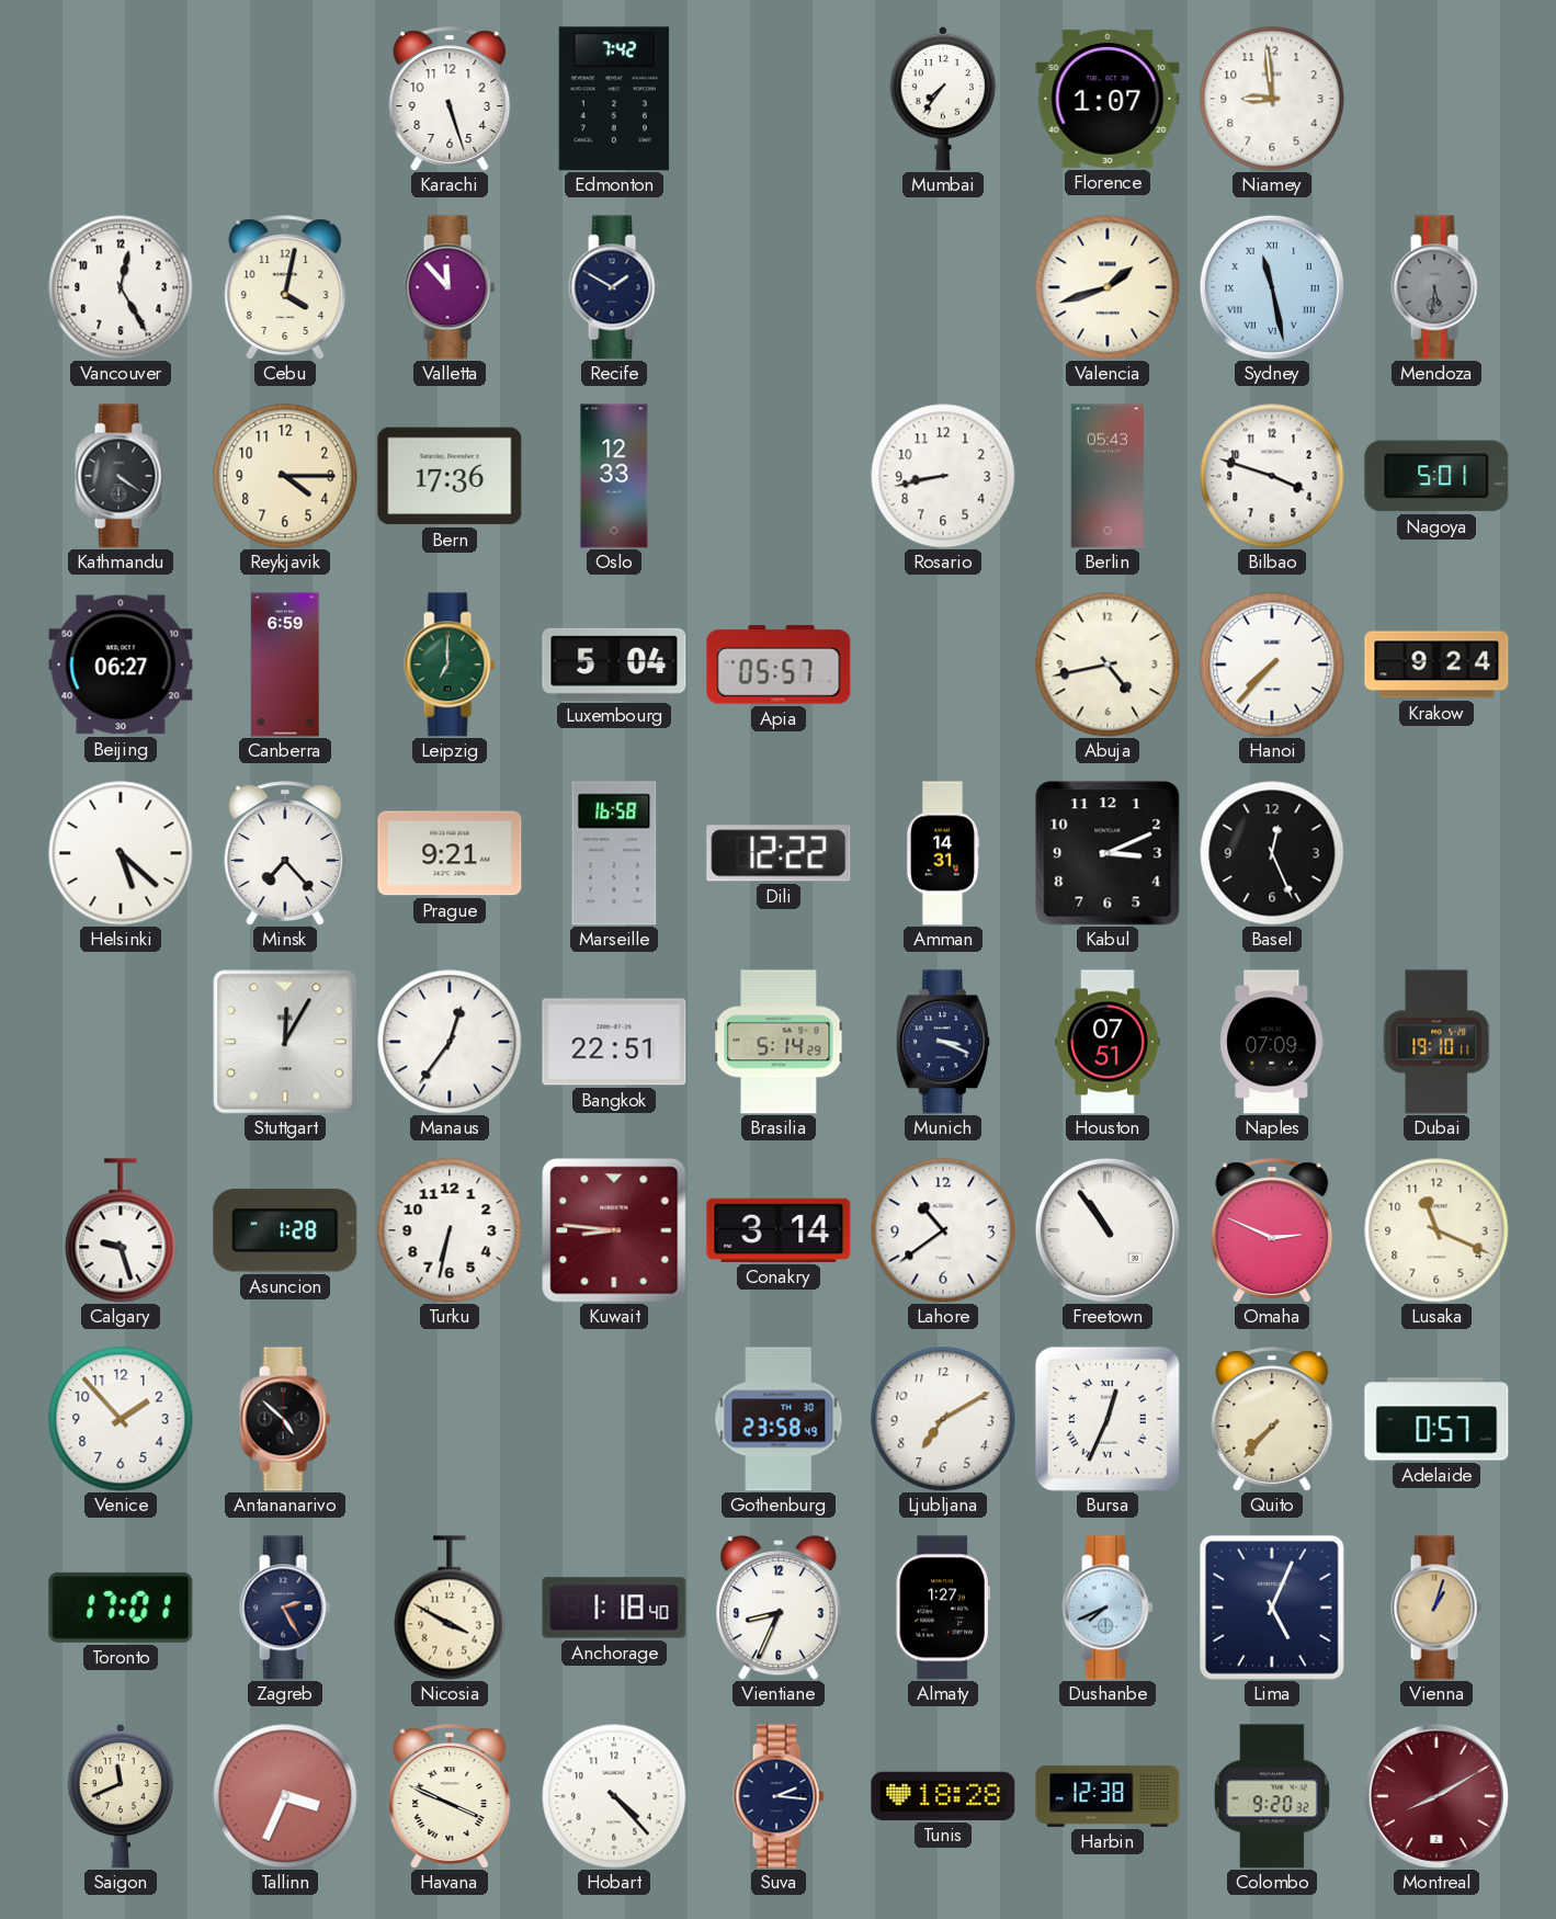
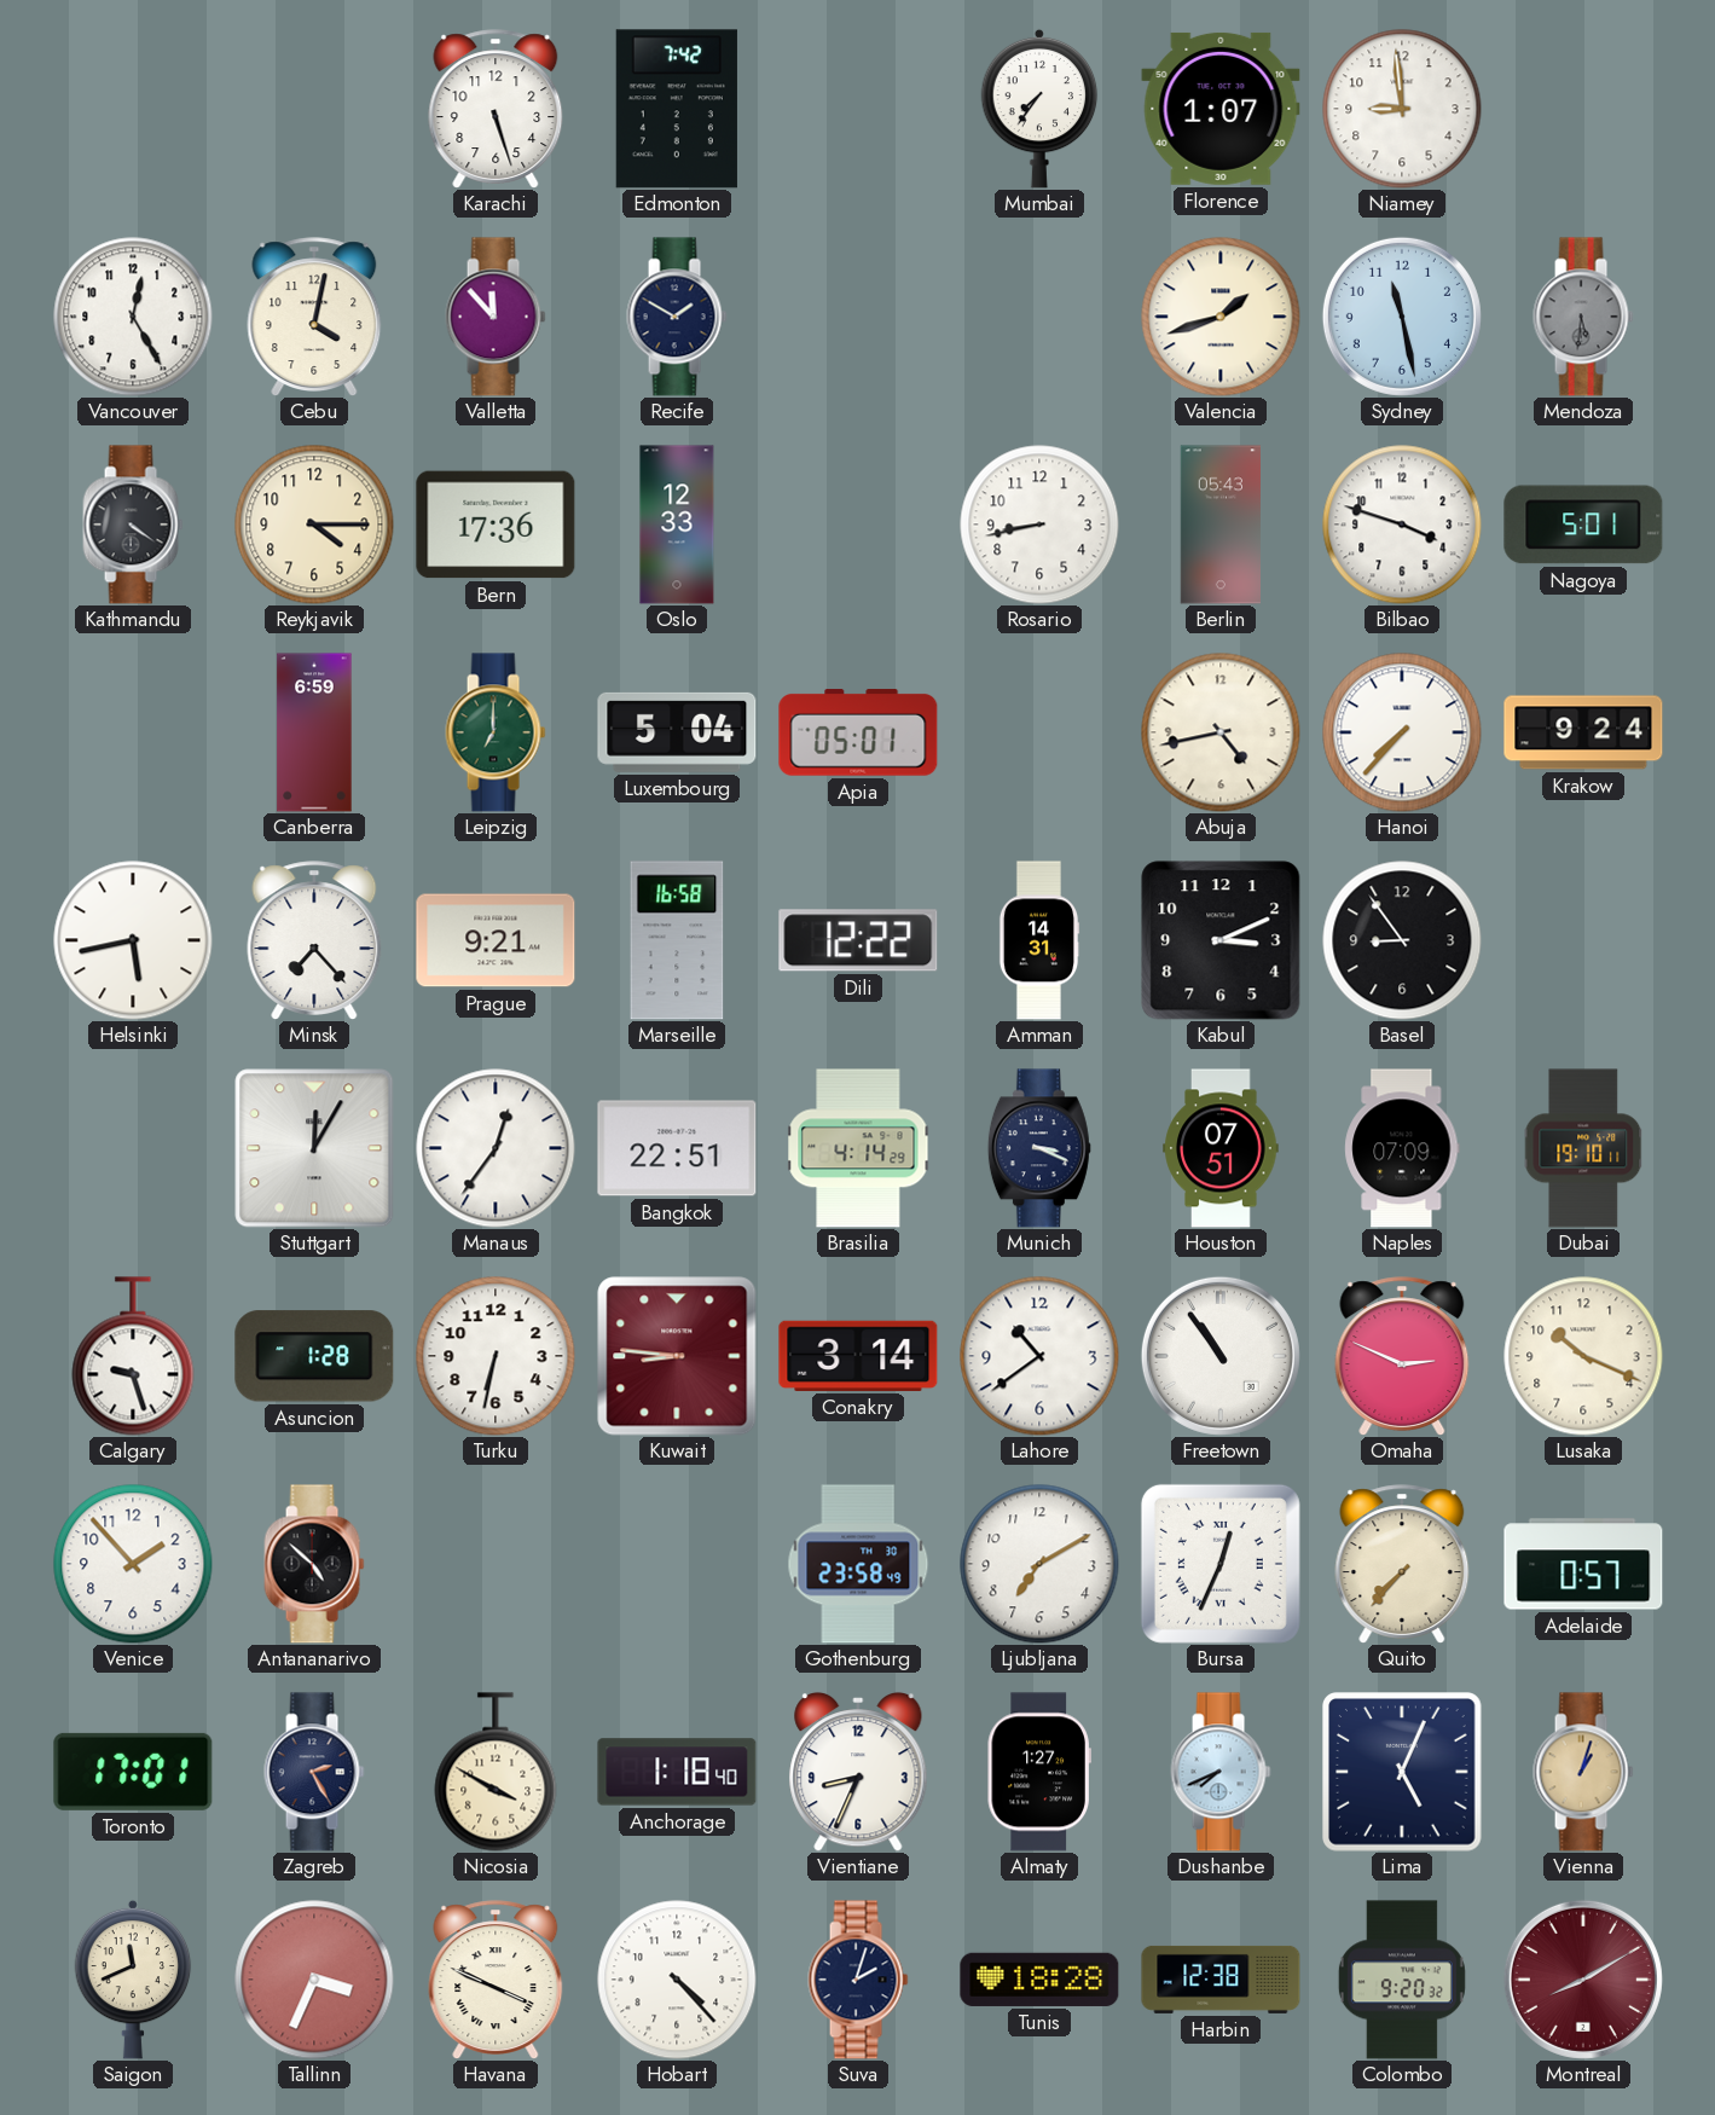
Sydney numerals: Roman -> Arabic
Beijing: 06:27 -> none
Apia: 05:57 -> 05:01
Helsinki: 5:22 -> 5:43
Basel: 12:26 -> 8:54
Brasilia: 5:14 -> 4:14
Lusaka: 11:19 -> 10:19
Suva: 2:16 -> 2:03
